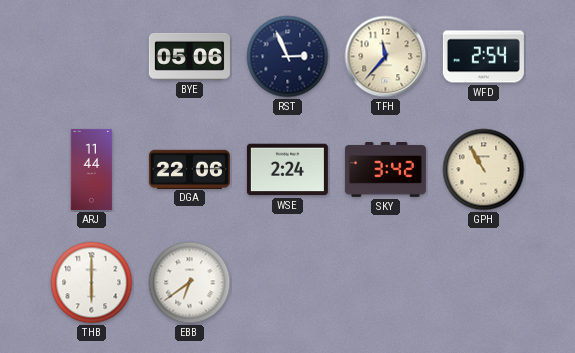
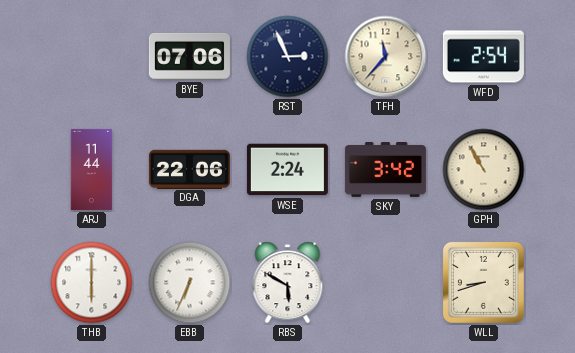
BYE: 05:06 -> 07:06
EBB: 6:39 -> 6:34
RBS: none -> 5:50
WLL: none -> 8:42
